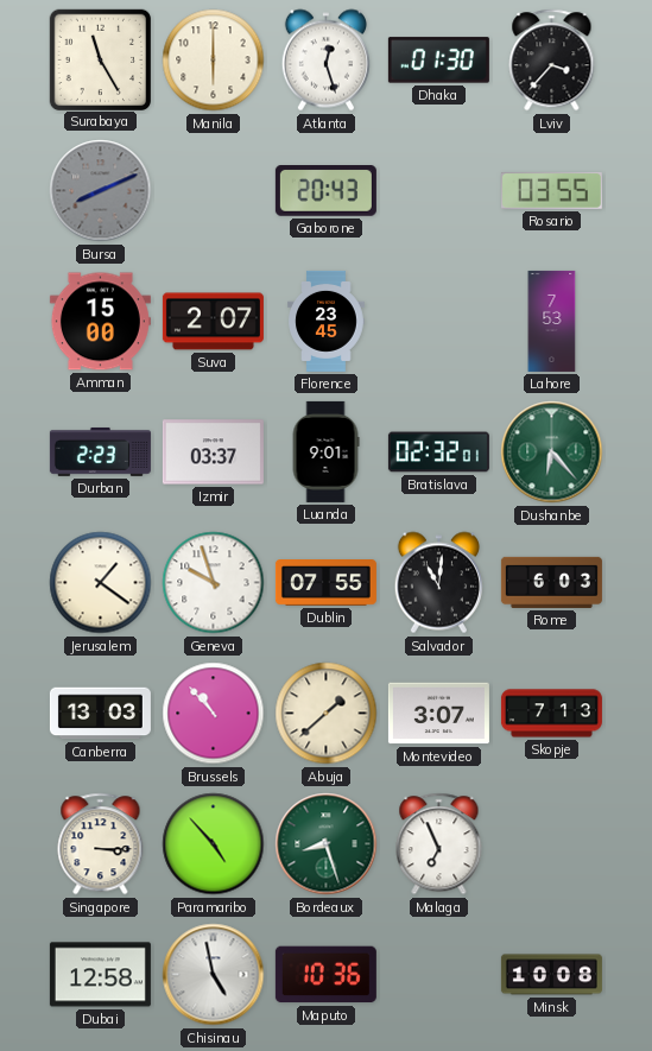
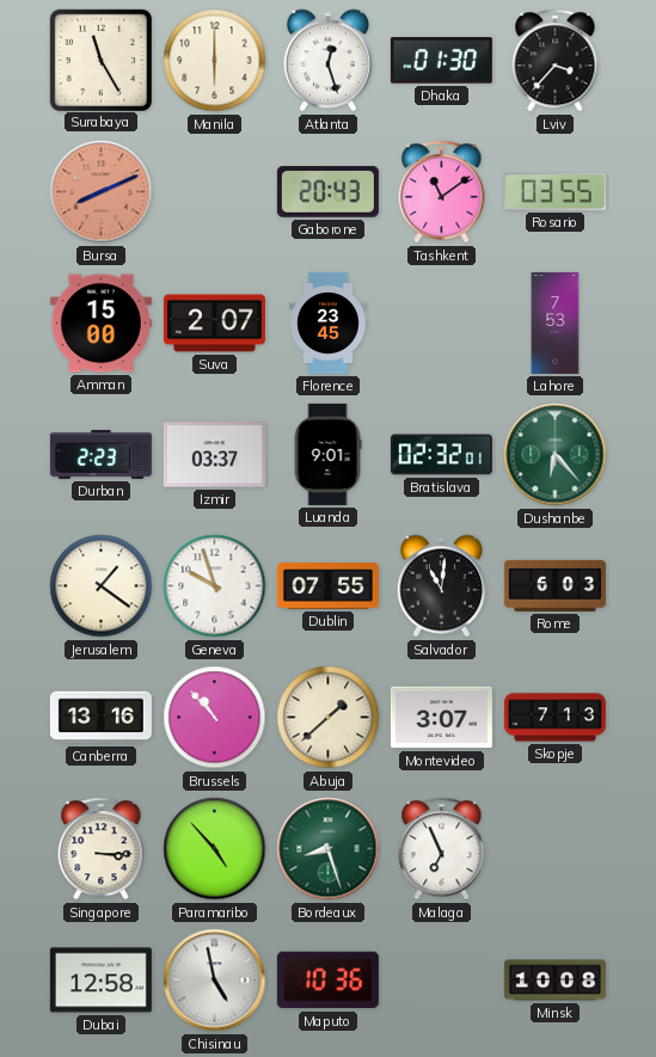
Bursa dial: grey -> salmon
Tashkent: none -> 11:09
Canberra: 13:03 -> 13:16
